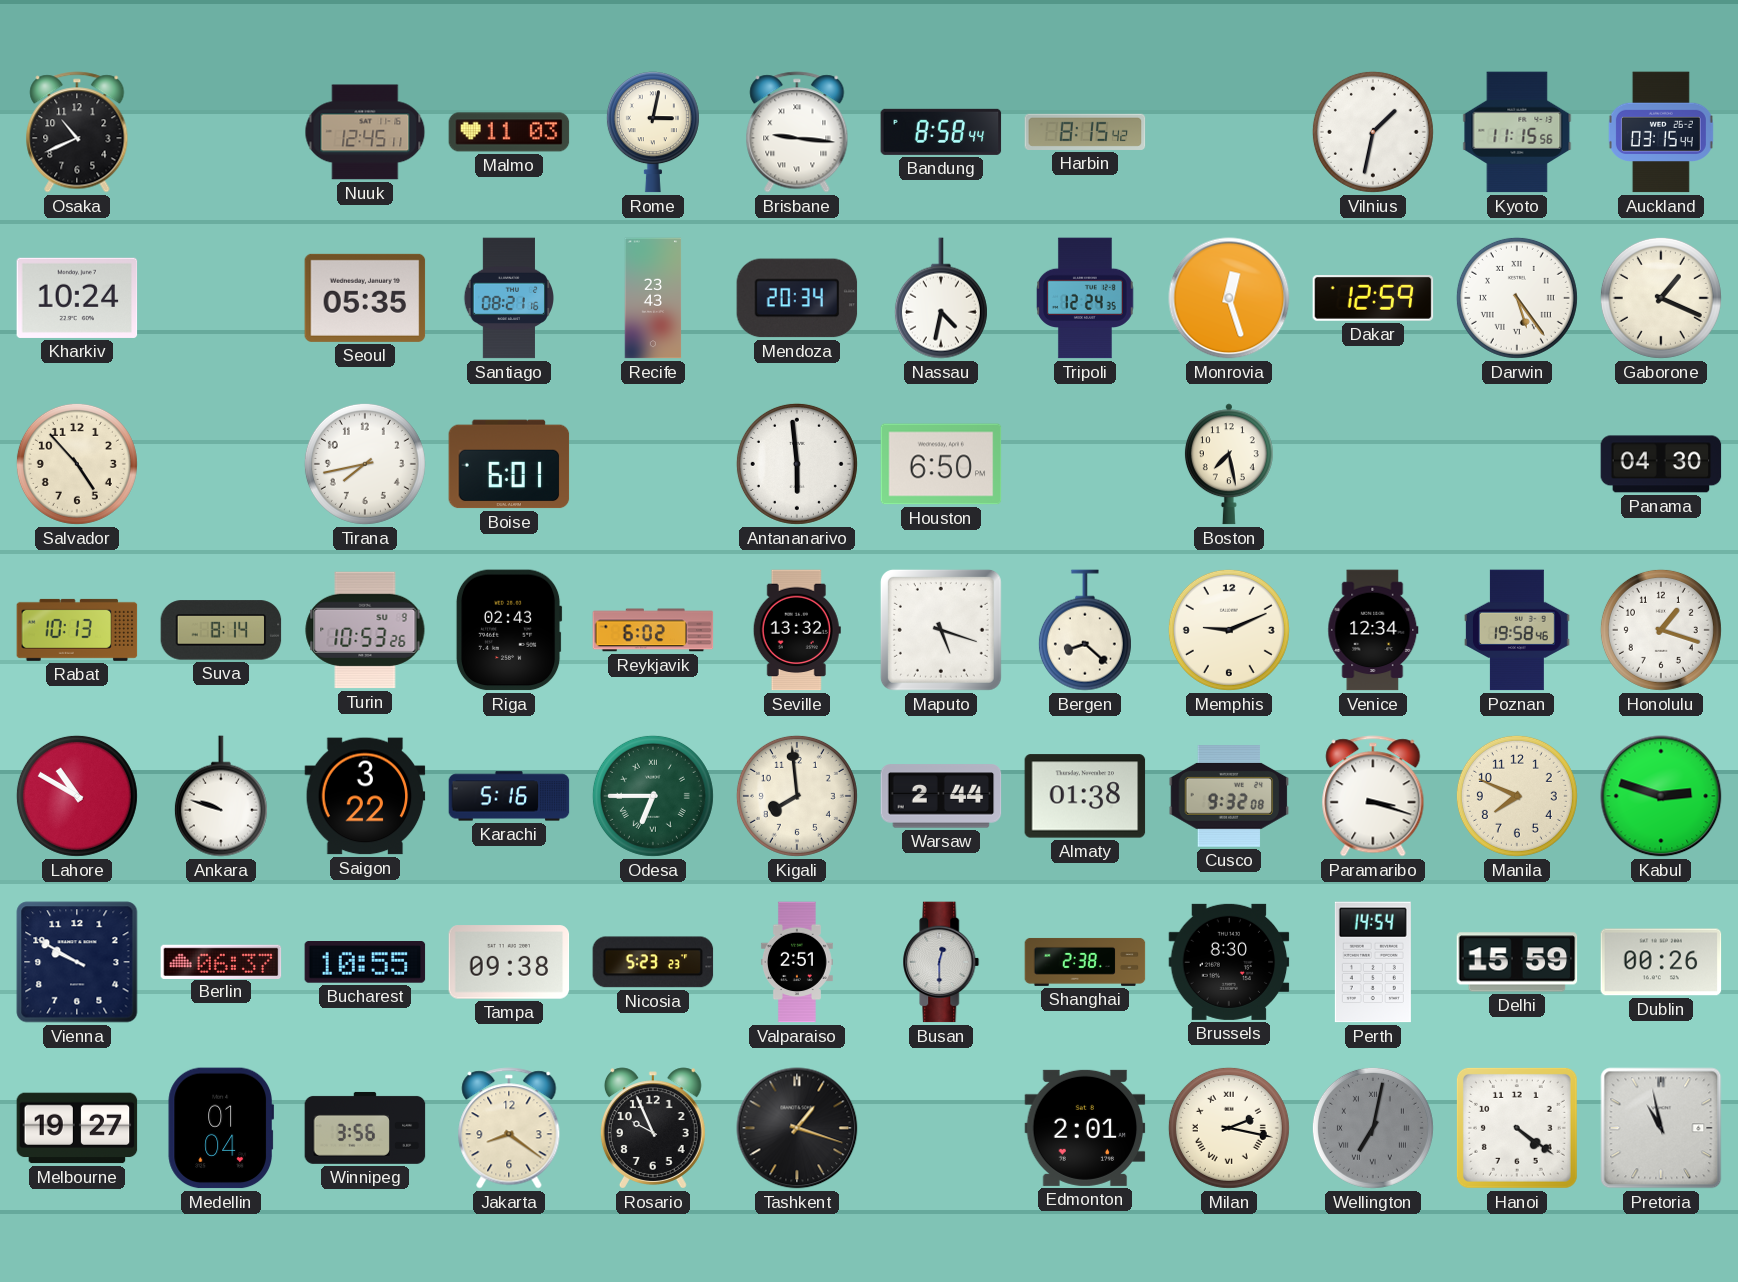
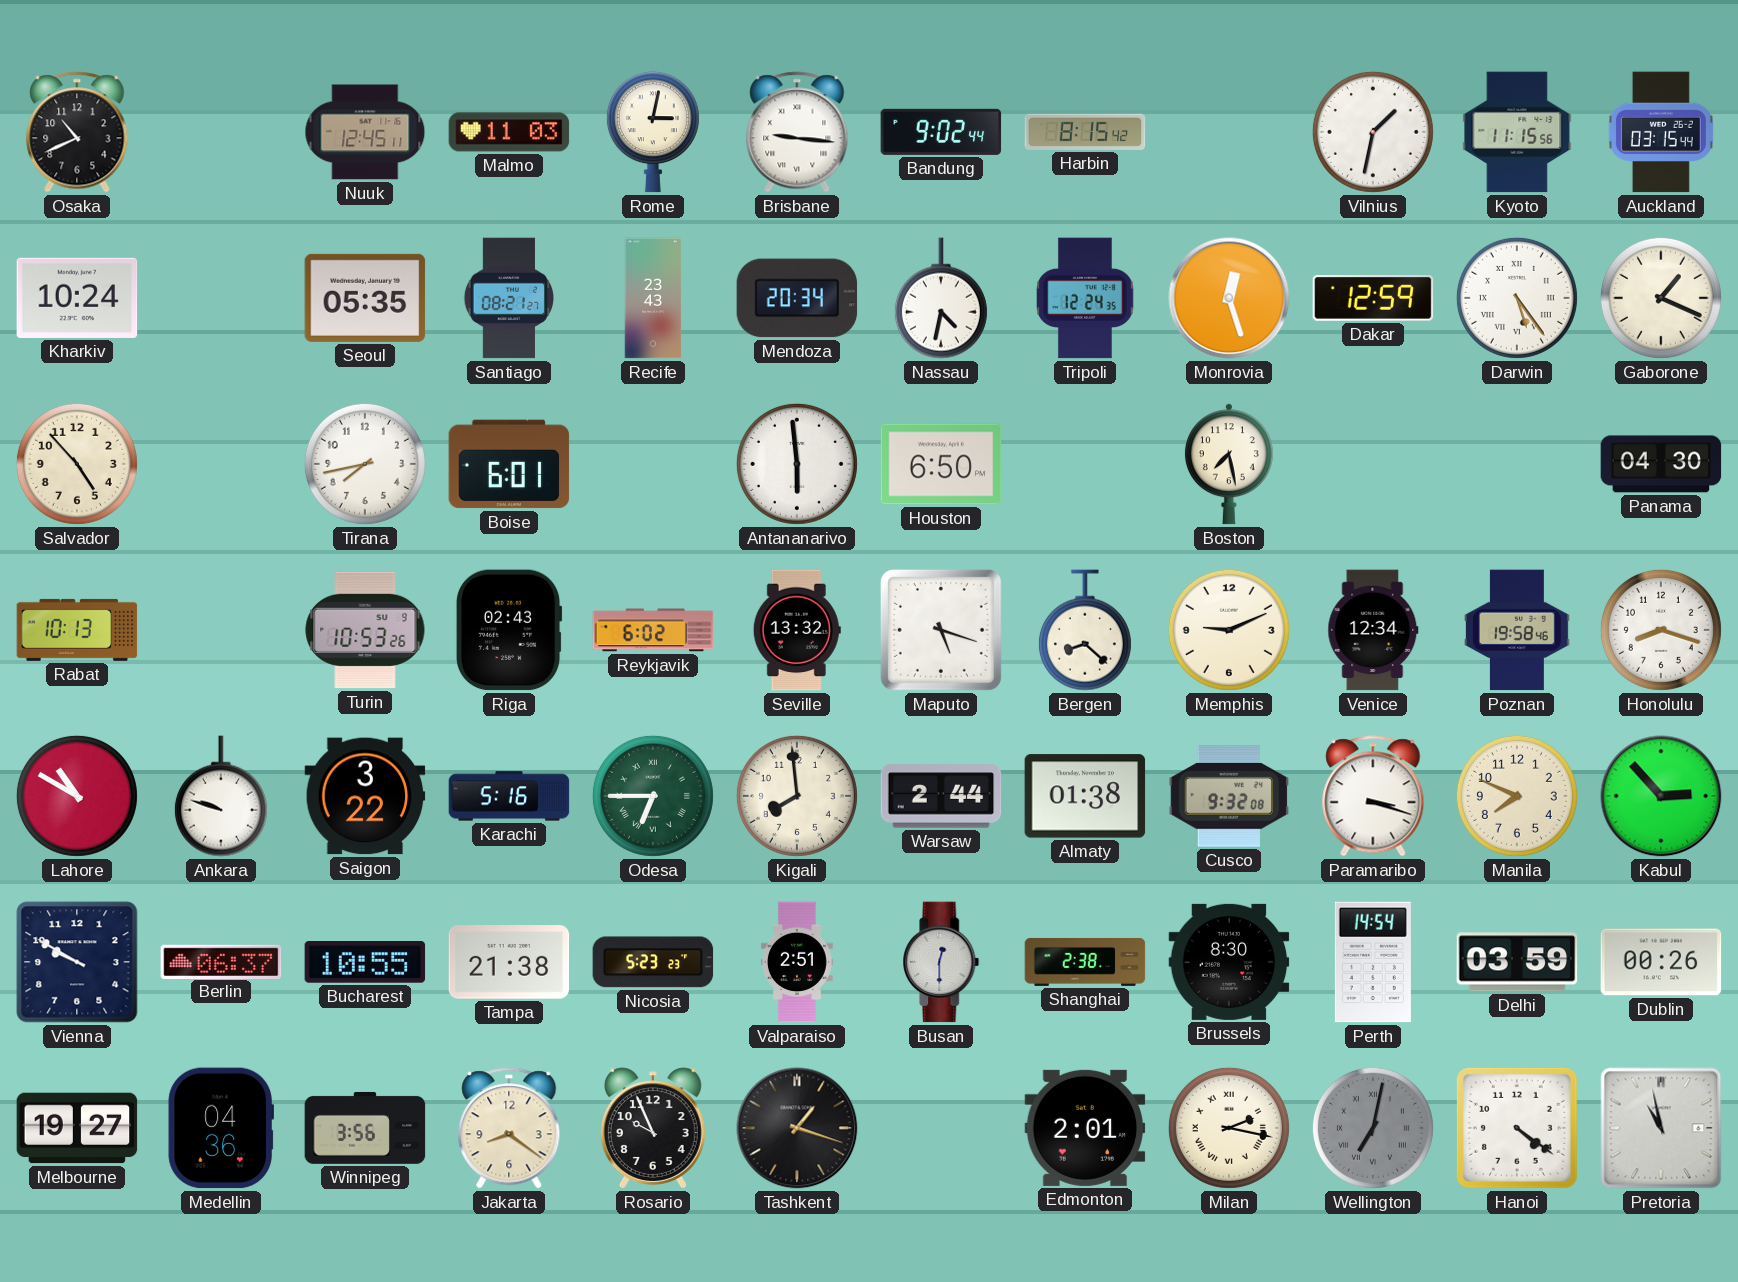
Bandung: 8:58 -> 9:02
Santiago: 08:21:16 -> 08:21:27
Suva: 8:14 -> none
Honolulu: 1:18 -> 8:18
Kabul: 2:48 -> 2:53
Tampa: 09:38 -> 21:38
Delhi: 15:59 -> 03:59
Medellin: 01:04 -> 04:36
